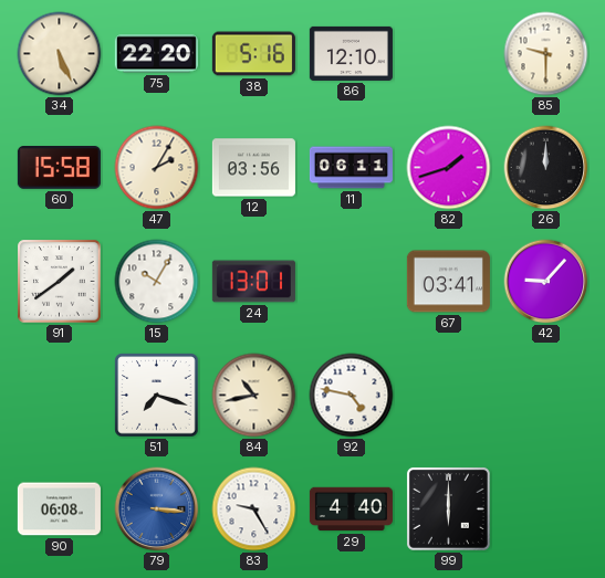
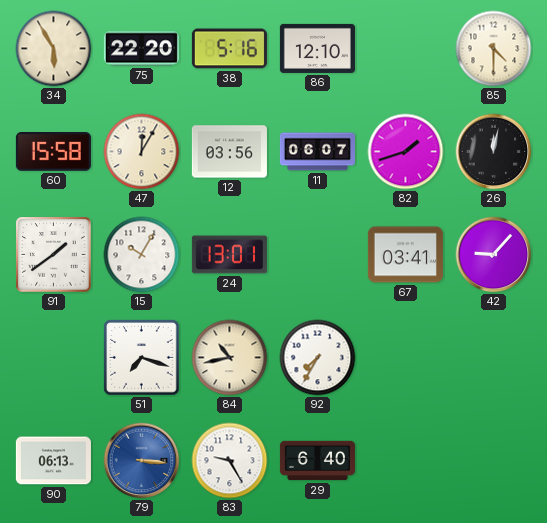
34: 5:26 -> 5:55
85: 9:30 -> 4:30
47: 2:05 -> 12:05
11: 06:11 -> 06:07
26: 12:00 -> 12:02
92: 4:47 -> 7:35
90: 06:08 -> 06:13
29: 4:40 -> 6:40
99: 6:00 -> none
